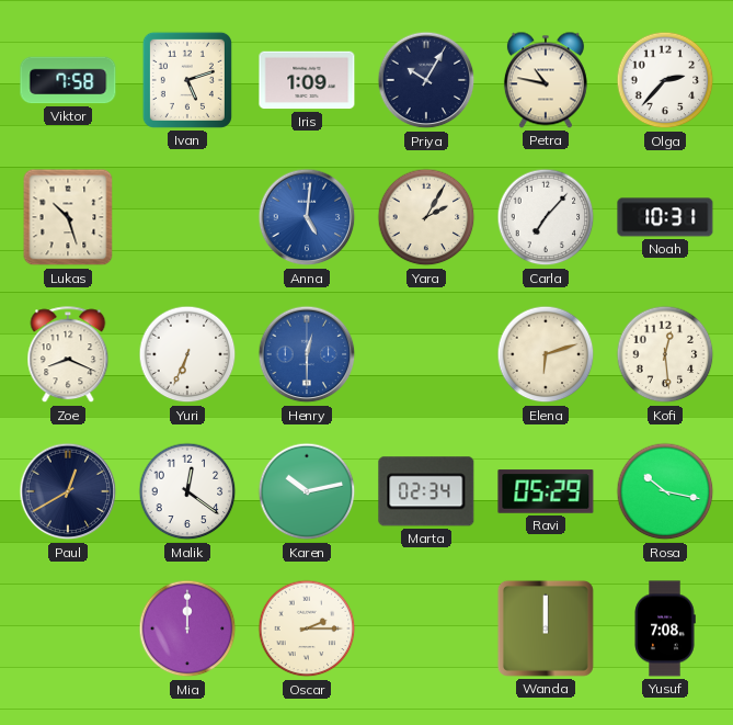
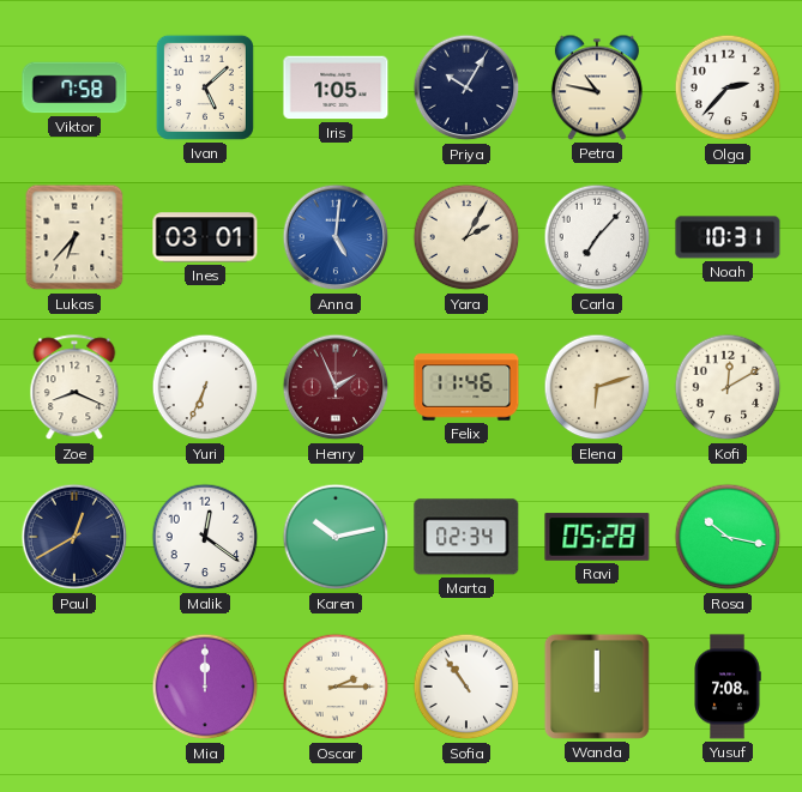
Ivan: 5:12 -> 5:08
Iris: 1:09 -> 1:05
Lukas: 10:27 -> 6:37
Ines: none -> 03:01
Henry: 12:30 -> 1:56
Henry dial: blue -> burgundy
Felix: none -> 11:46
Kofi: 12:29 -> 12:10
Ravi: 05:29 -> 05:28
Sofia: none -> 10:54
